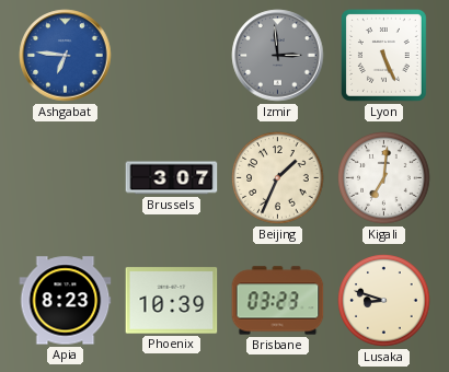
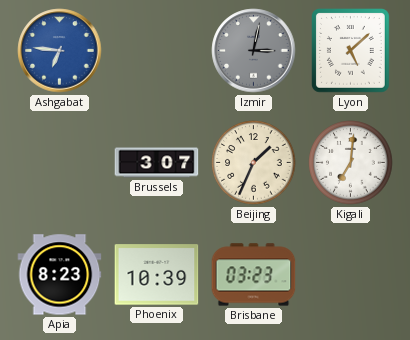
Izmir: 2:59 -> 3:02
Lyon: 5:26 -> 5:08
Lusaka: 8:48 -> none
